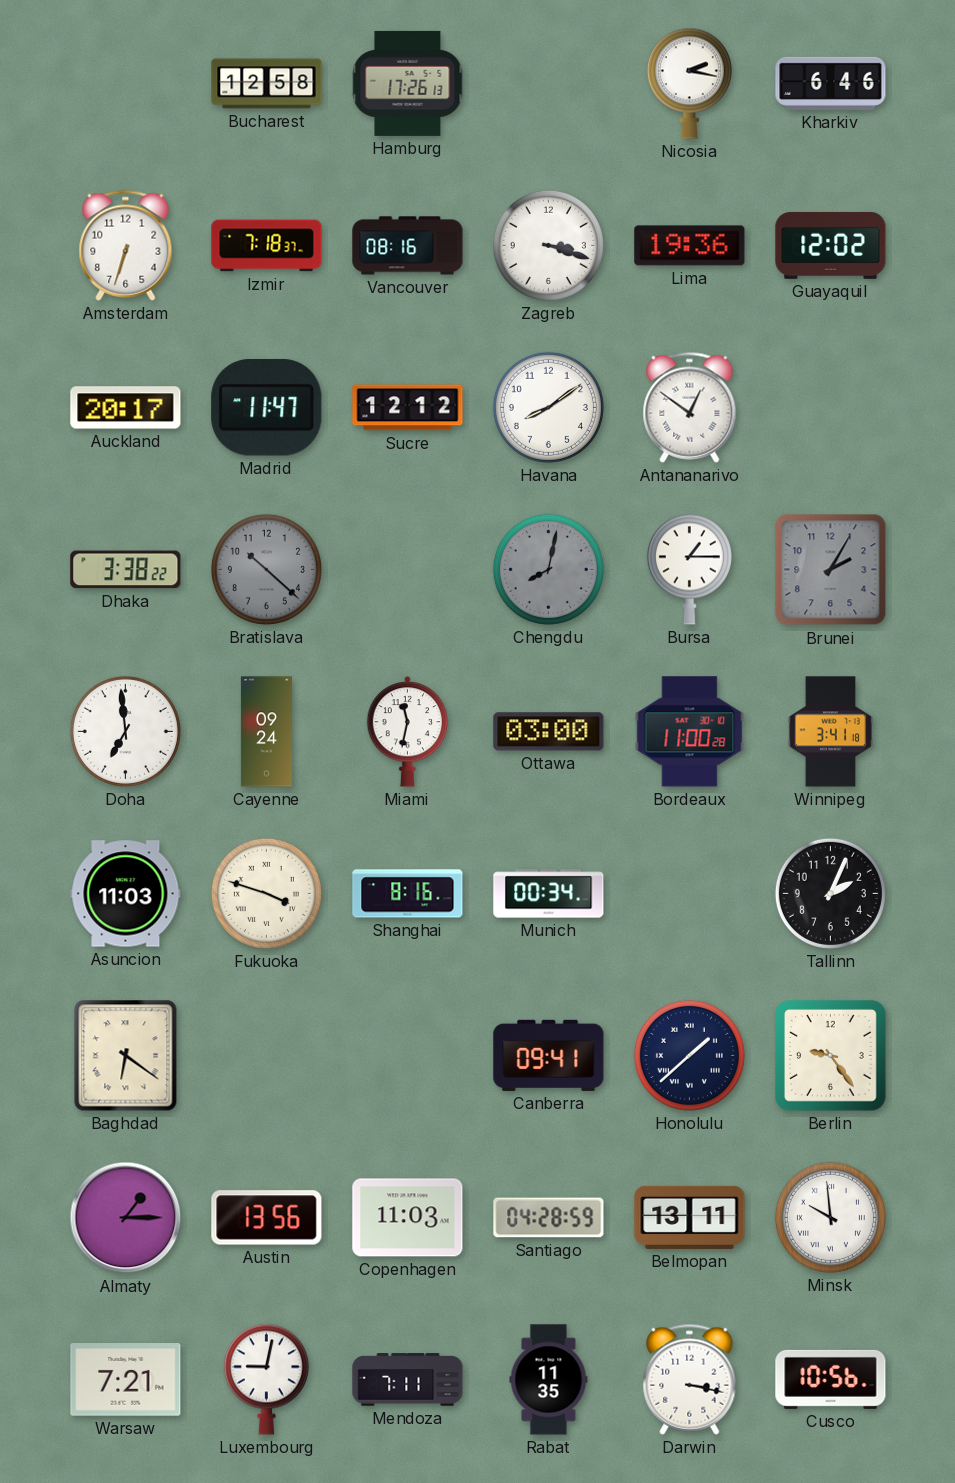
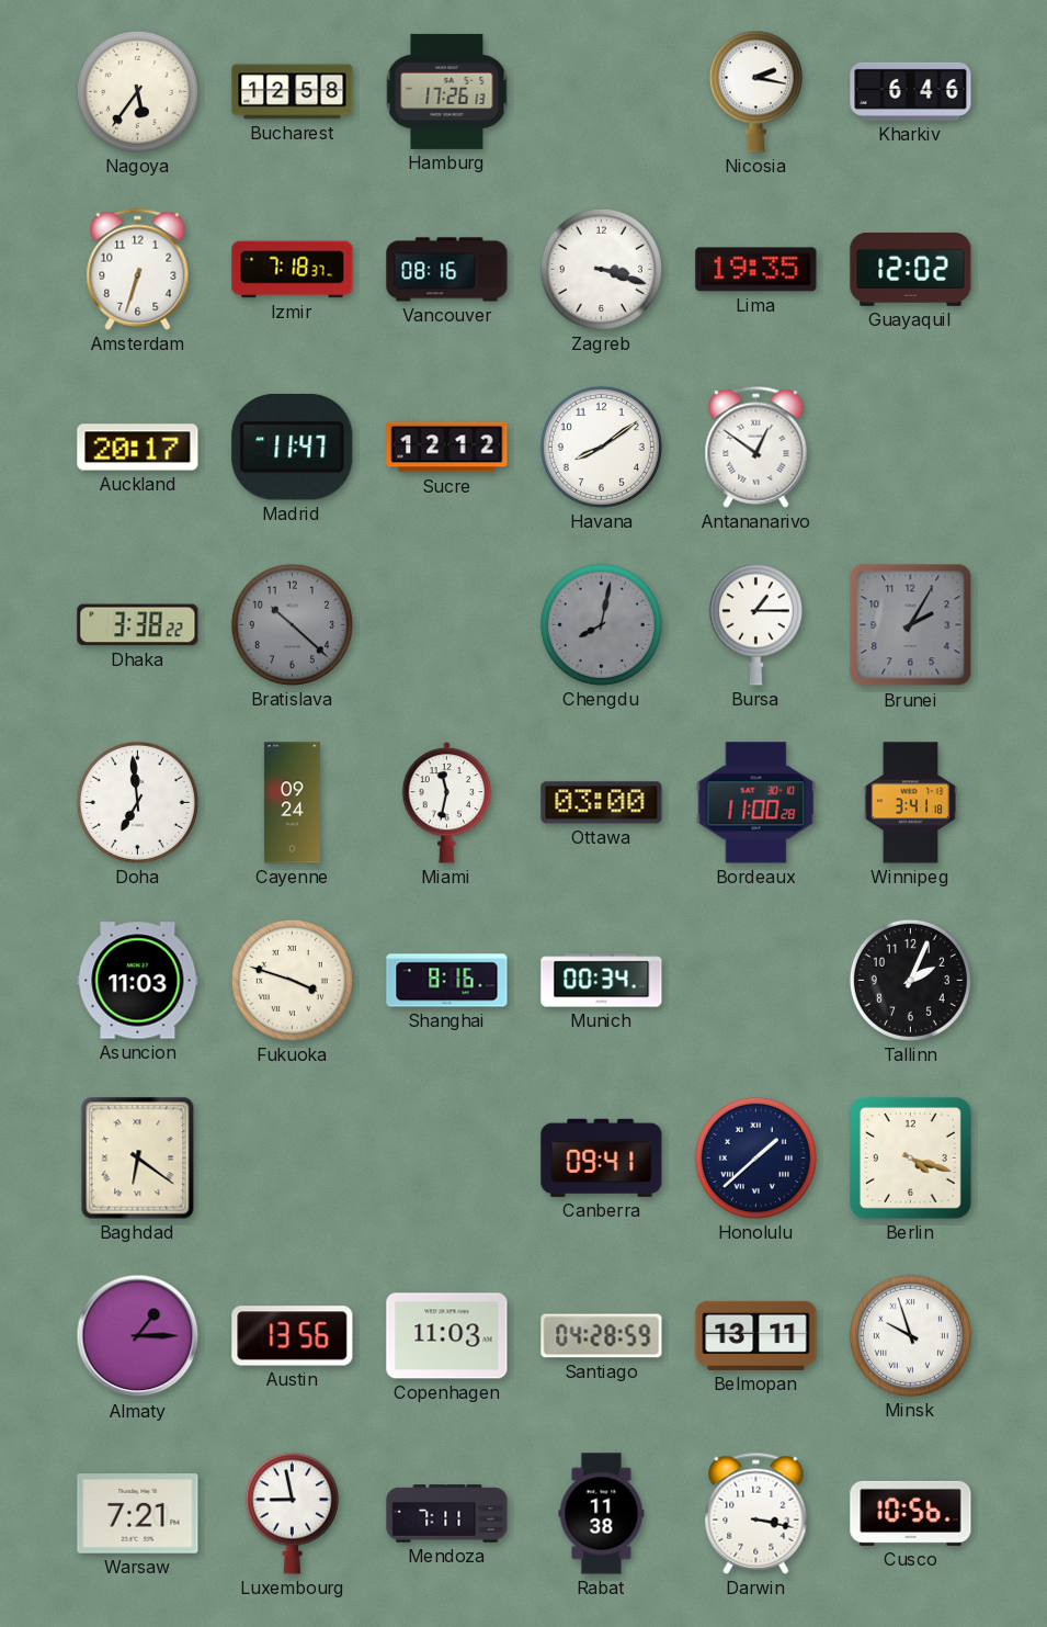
Nagoya: none -> 5:36
Lima: 19:36 -> 19:35
Berlin: 9:24 -> 4:18
Minsk: 9:59 -> 9:57
Luxembourg: 9:02 -> 8:58
Rabat: 11:35 -> 11:38
